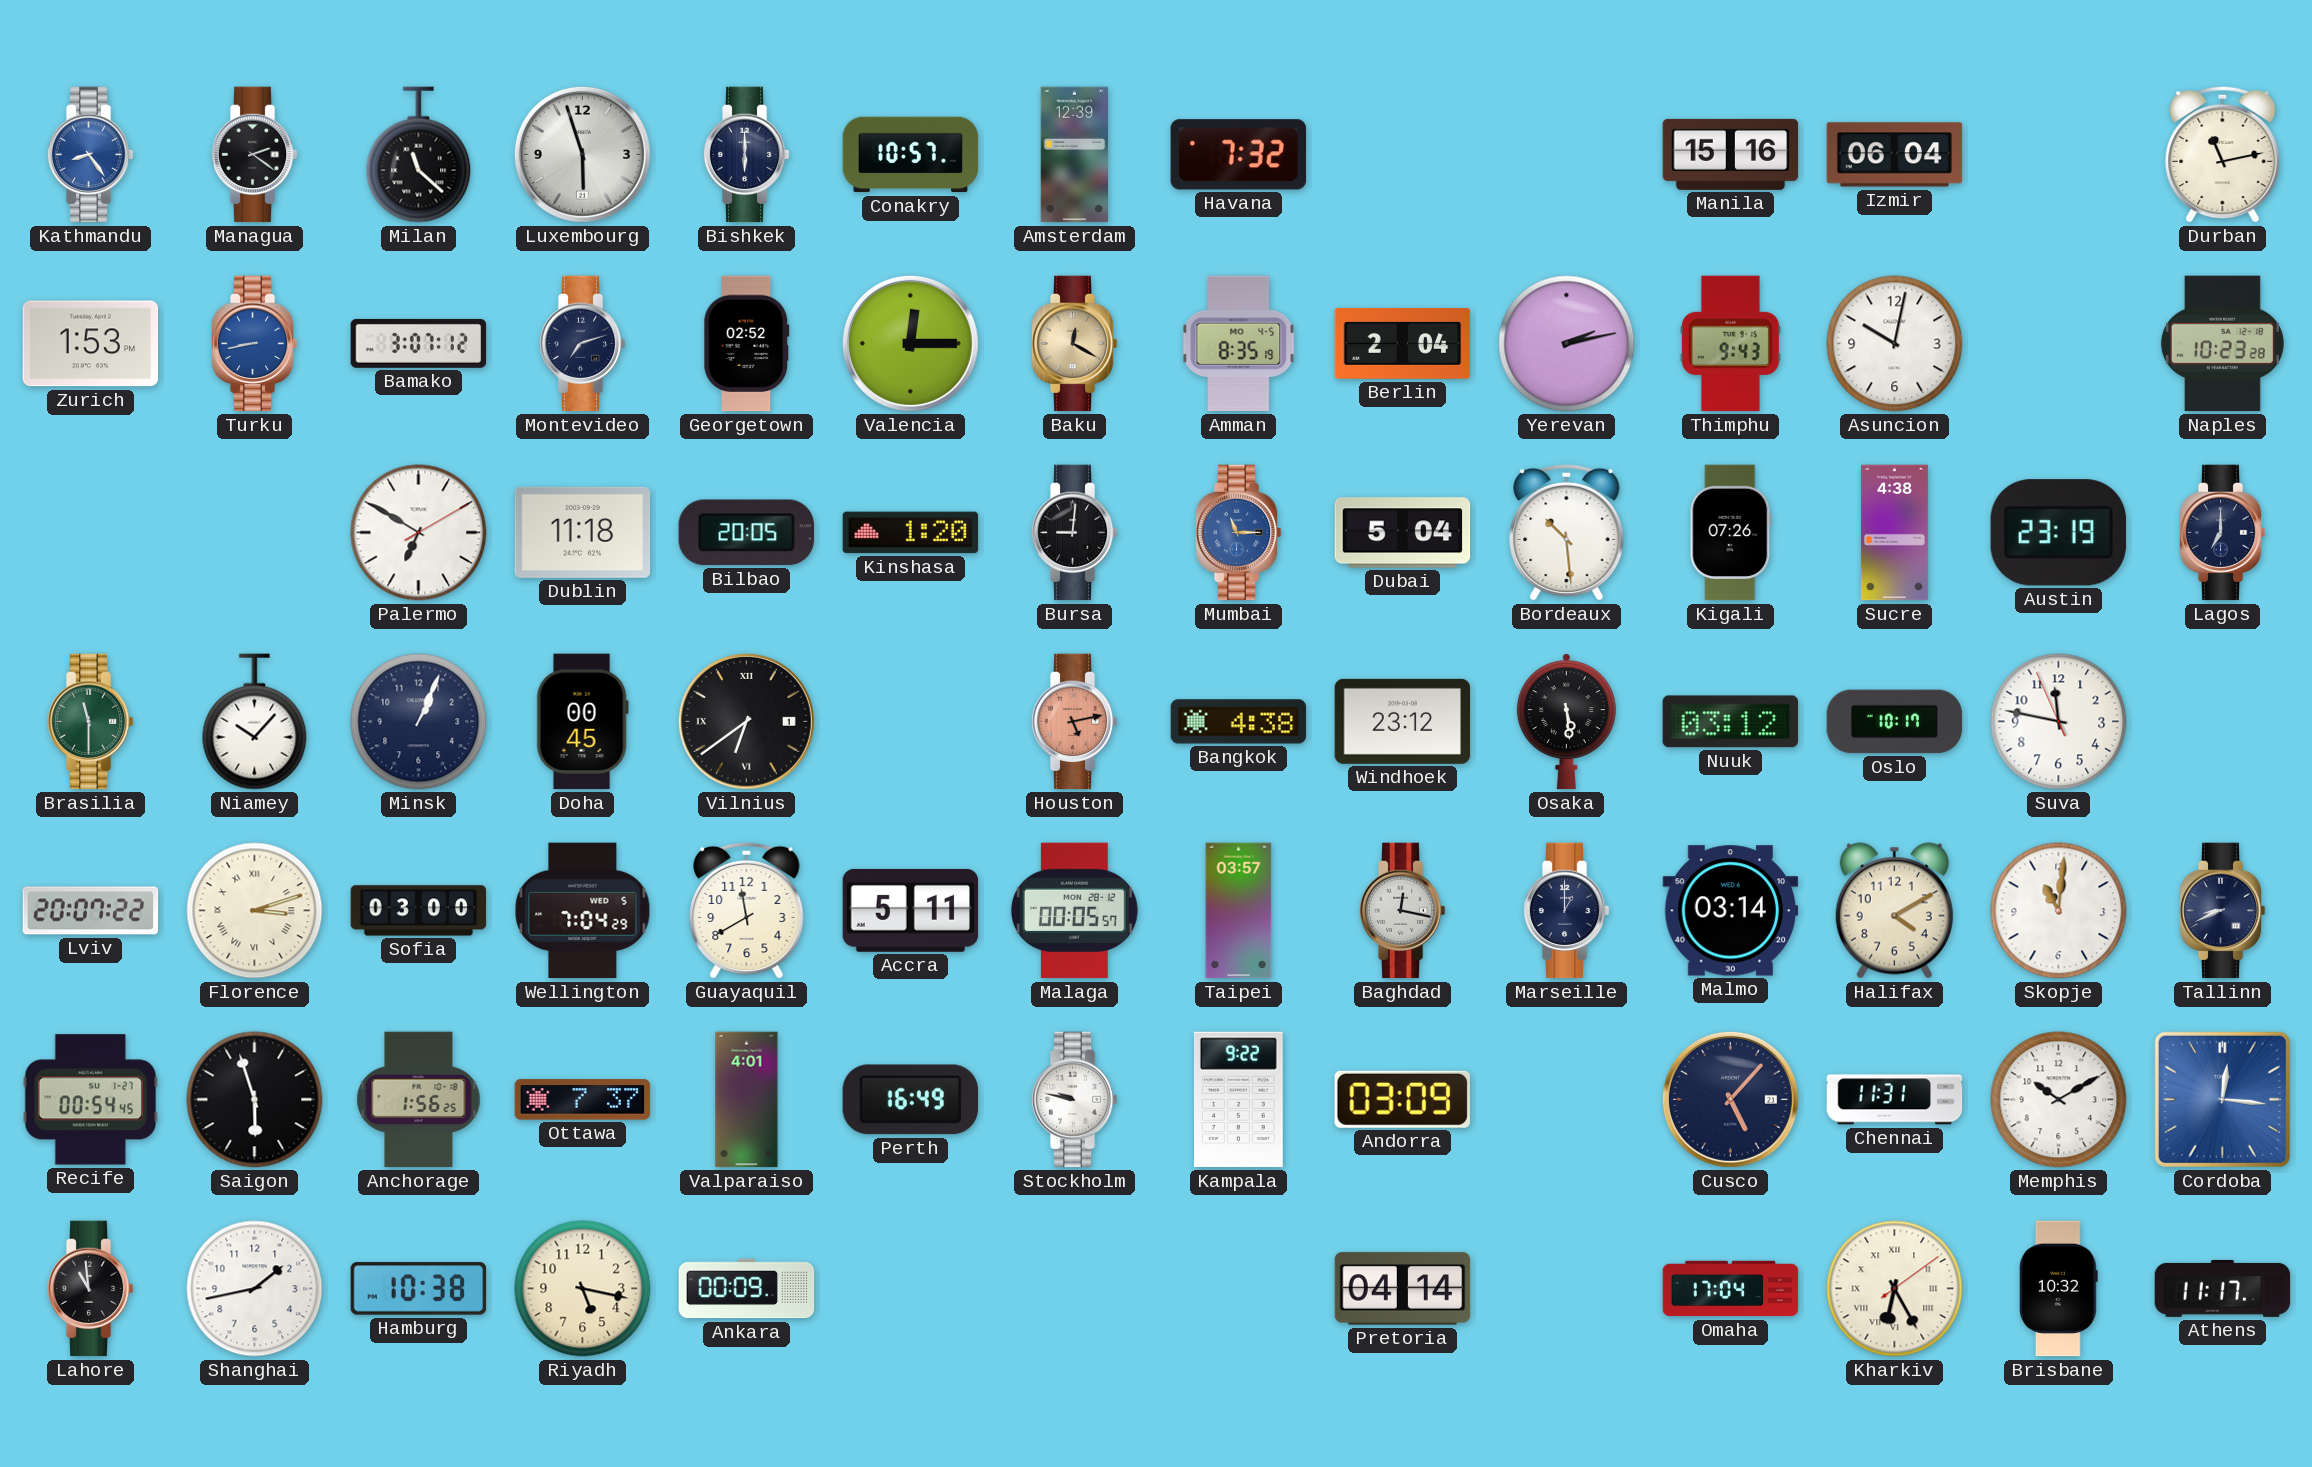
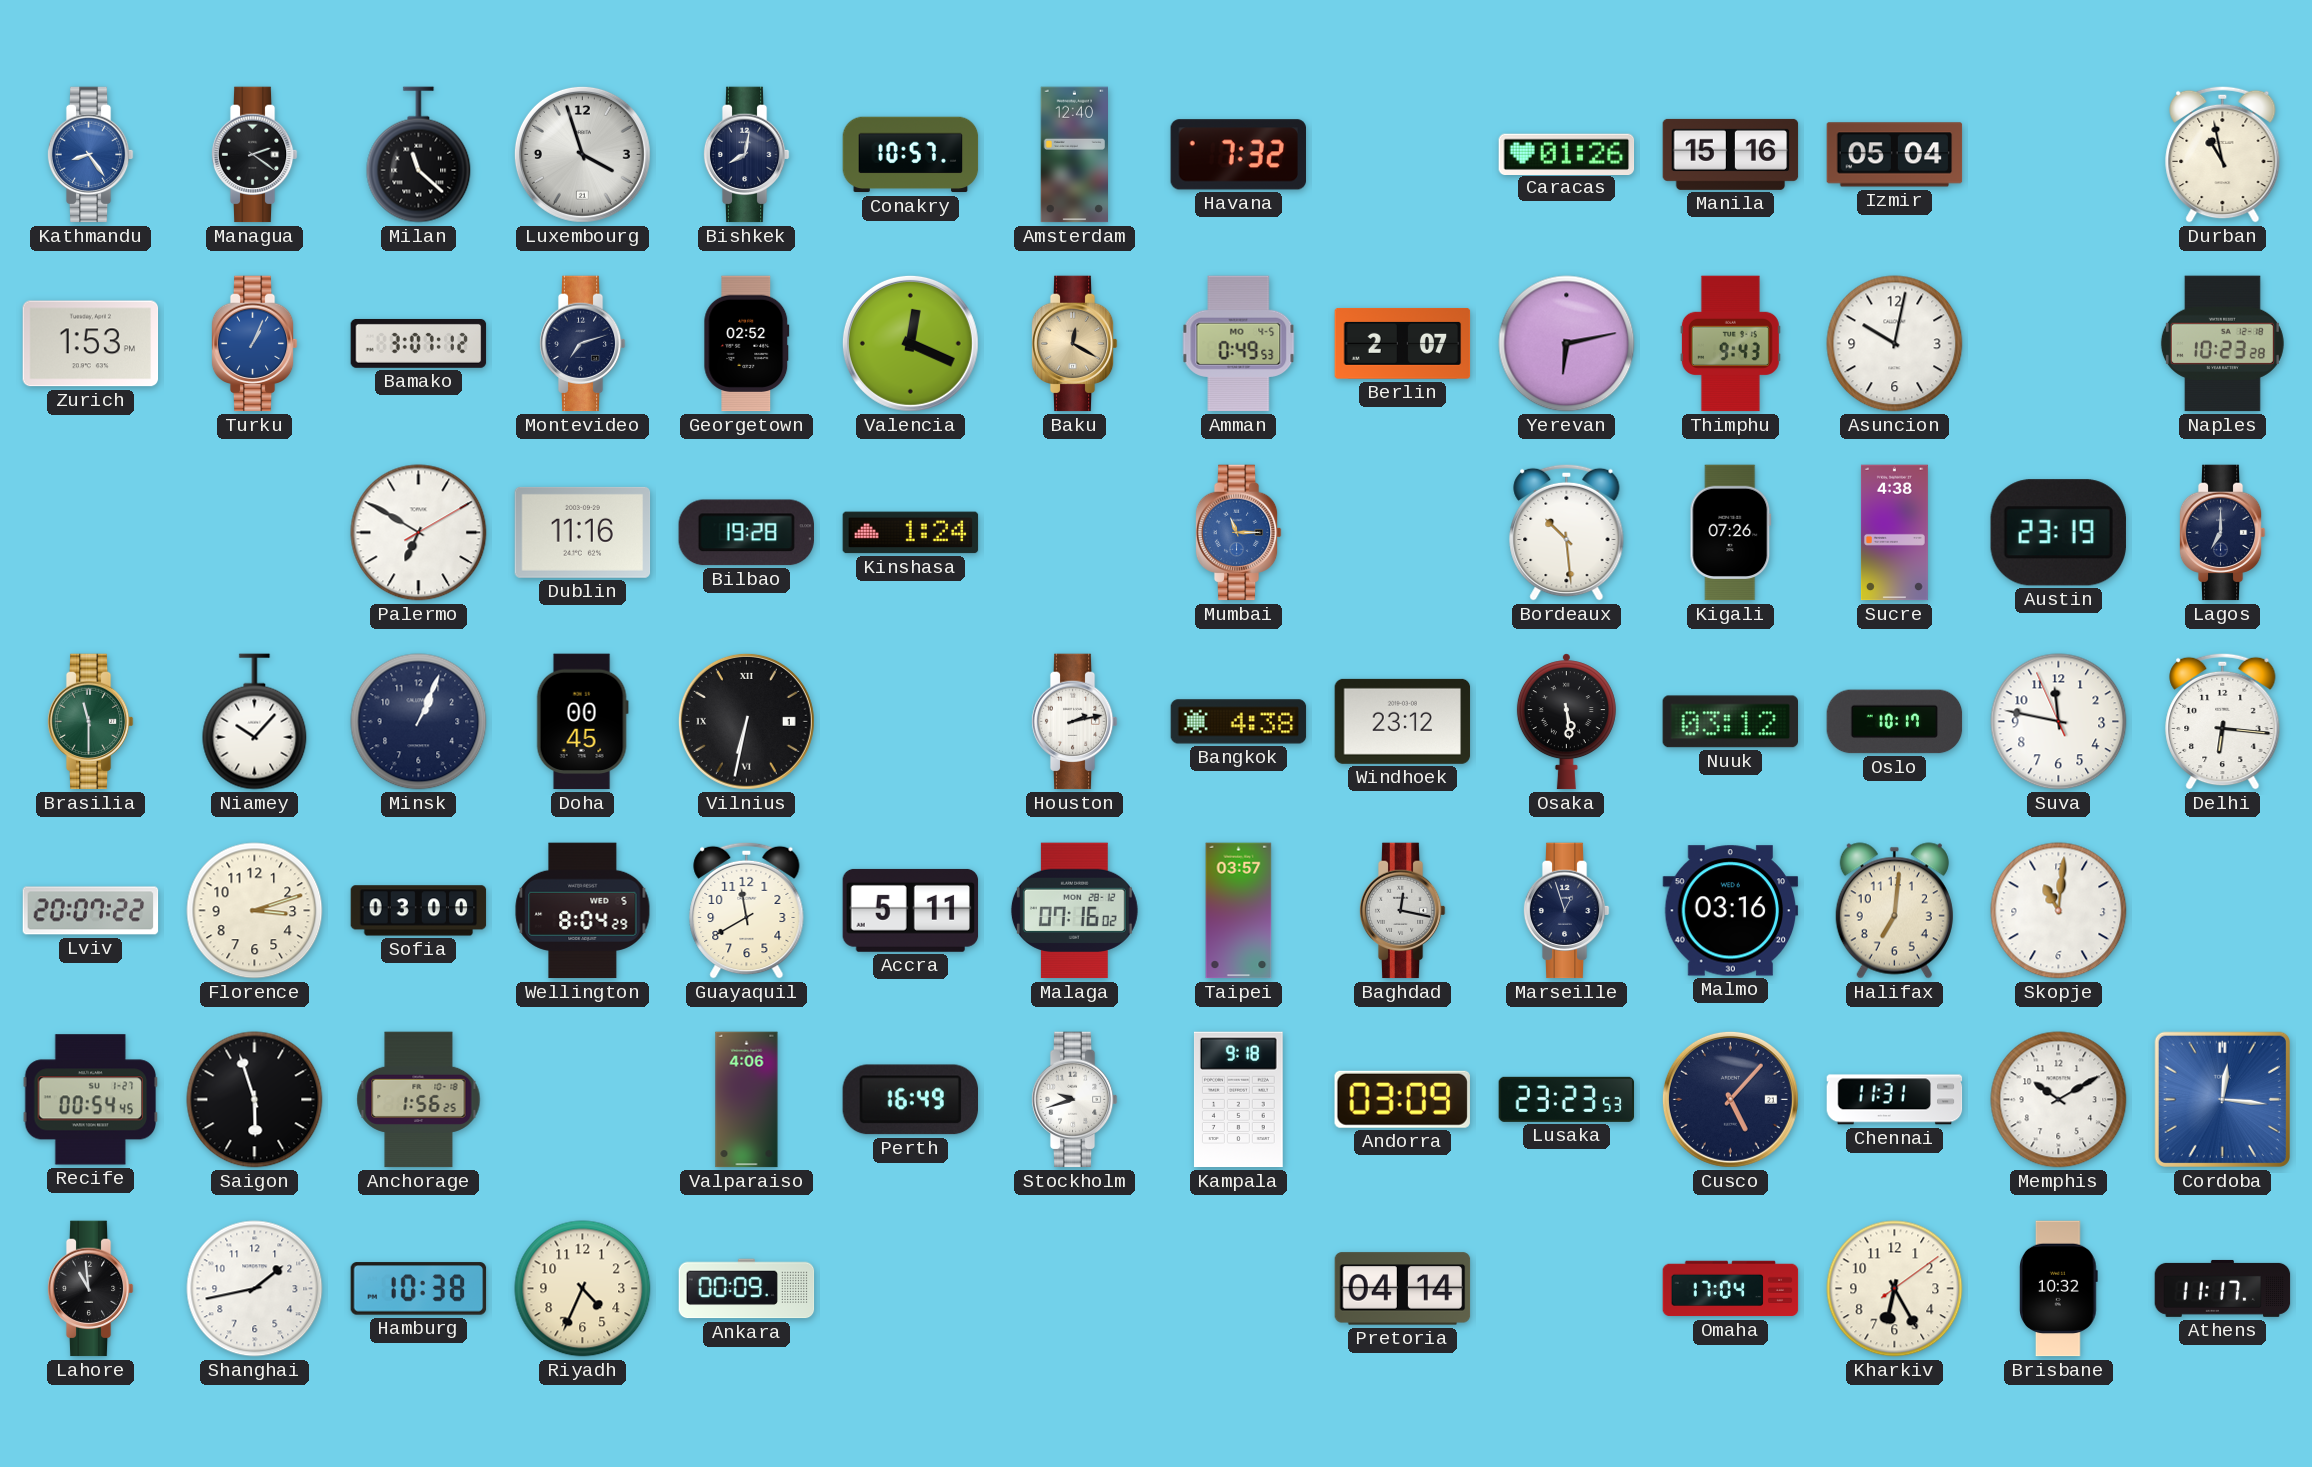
Luxembourg: 5:57 -> 3:57
Bishkek: 6:00 -> 8:02
Amsterdam: 12:39 -> 12:40
Caracas: none -> 01:26
Izmir: 06:04 -> 05:04
Durban: 11:13 -> 10:58
Turku: 8:43 -> 1:04
Valencia: 12:15 -> 12:19
Amman: 8:35 -> 0:49
Berlin: 2:04 -> 2:07
Yerevan: 2:13 -> 6:13
Dublin: 11:18 -> 11:16
Bilbao: 20:05 -> 19:28
Kinshasa: 1:20 -> 1:24
Bursa: 9:01 -> none
Dubai: 5:04 -> none
Vilnius: 6:39 -> 6:32
Houston: 5:13 -> 2:13
Houston dial: salmon -> white
Delhi: none -> 6:16
Florence numerals: Roman -> Arabic
Wellington: 7:04 -> 8:04
Malaga: 00:05 -> 07:16
Marseille: 1:00 -> 12:57
Malmo: 03:14 -> 03:16
Halifax: 4:10 -> 7:01
Tallinn: 8:41 -> none
Ottawa: 7:37 -> none
Valparaiso: 4:01 -> 4:06
Stockholm: 9:47 -> 9:42
Kampala: 9:22 -> 9:18
Lusaka: none -> 23:23
Riyadh: 5:17 -> 4:34
Kharkiv numerals: Roman -> Arabic
